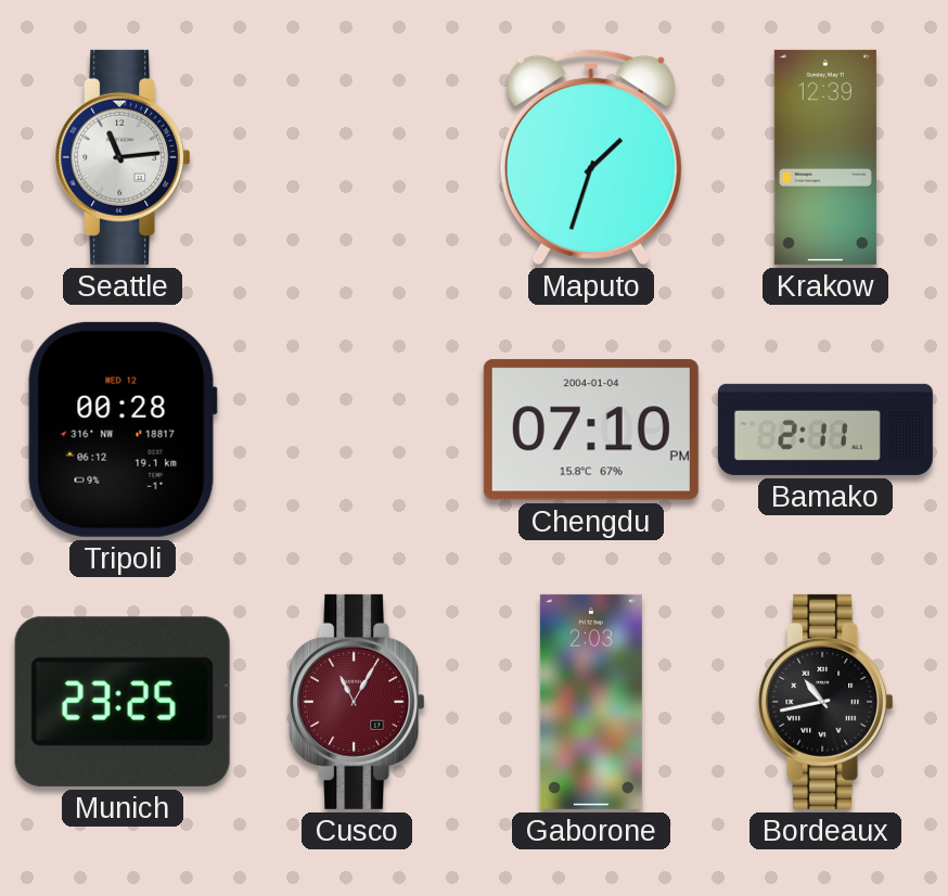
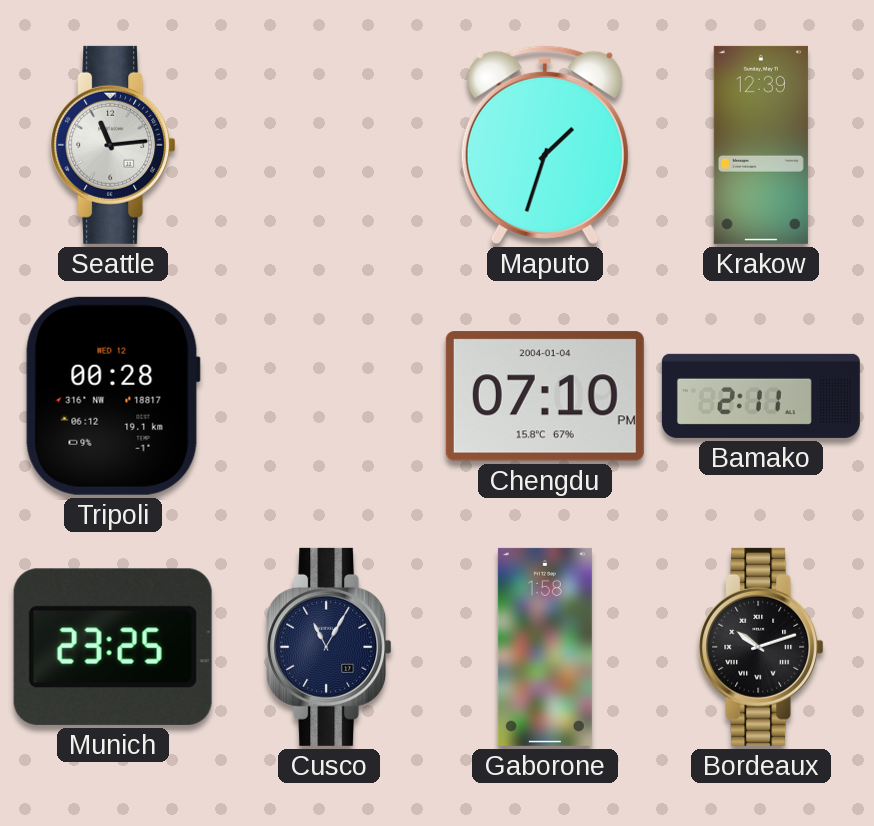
Cusco dial: burgundy -> navy
Gaborone: 2:03 -> 1:58
Bordeaux: 10:43 -> 10:12
